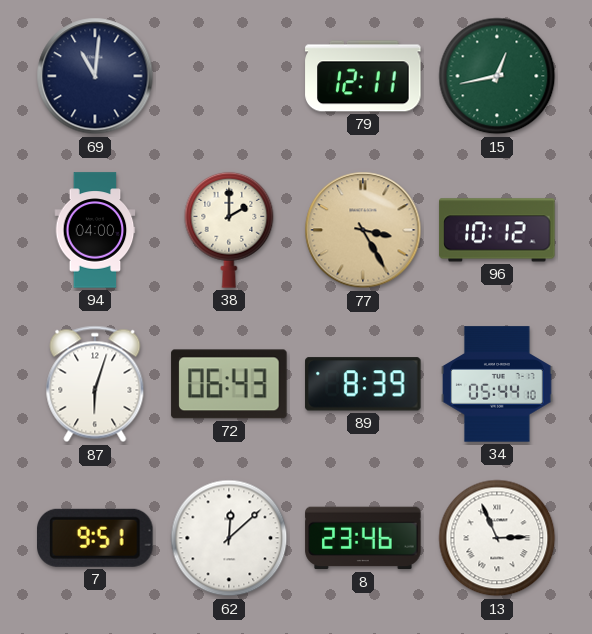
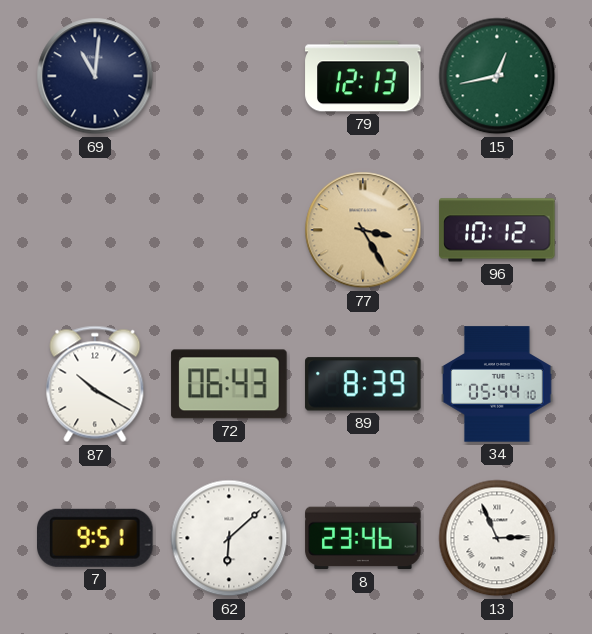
79: 12:11 -> 12:13
94: 04:00 -> none
38: 2:00 -> none
87: 6:03 -> 10:20
62: 12:08 -> 6:08
